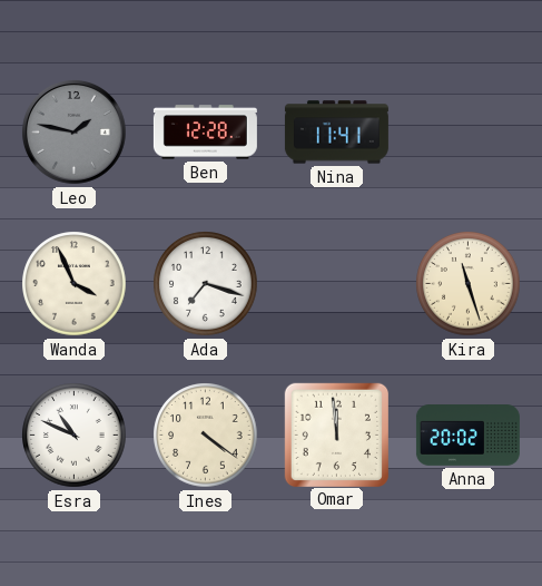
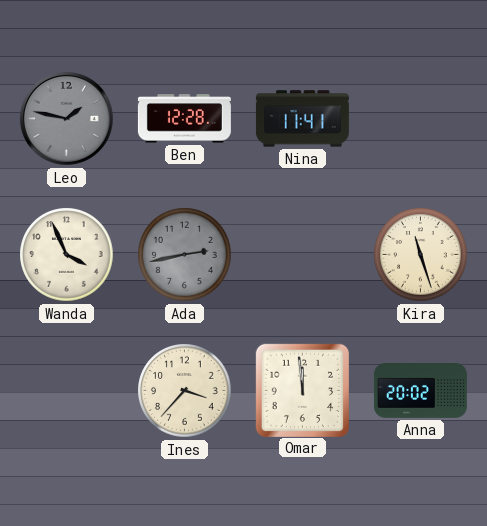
Ada: 7:18 -> 2:43
Ada dial: white -> grey
Esra: 10:49 -> none
Ines: 4:21 -> 3:37
